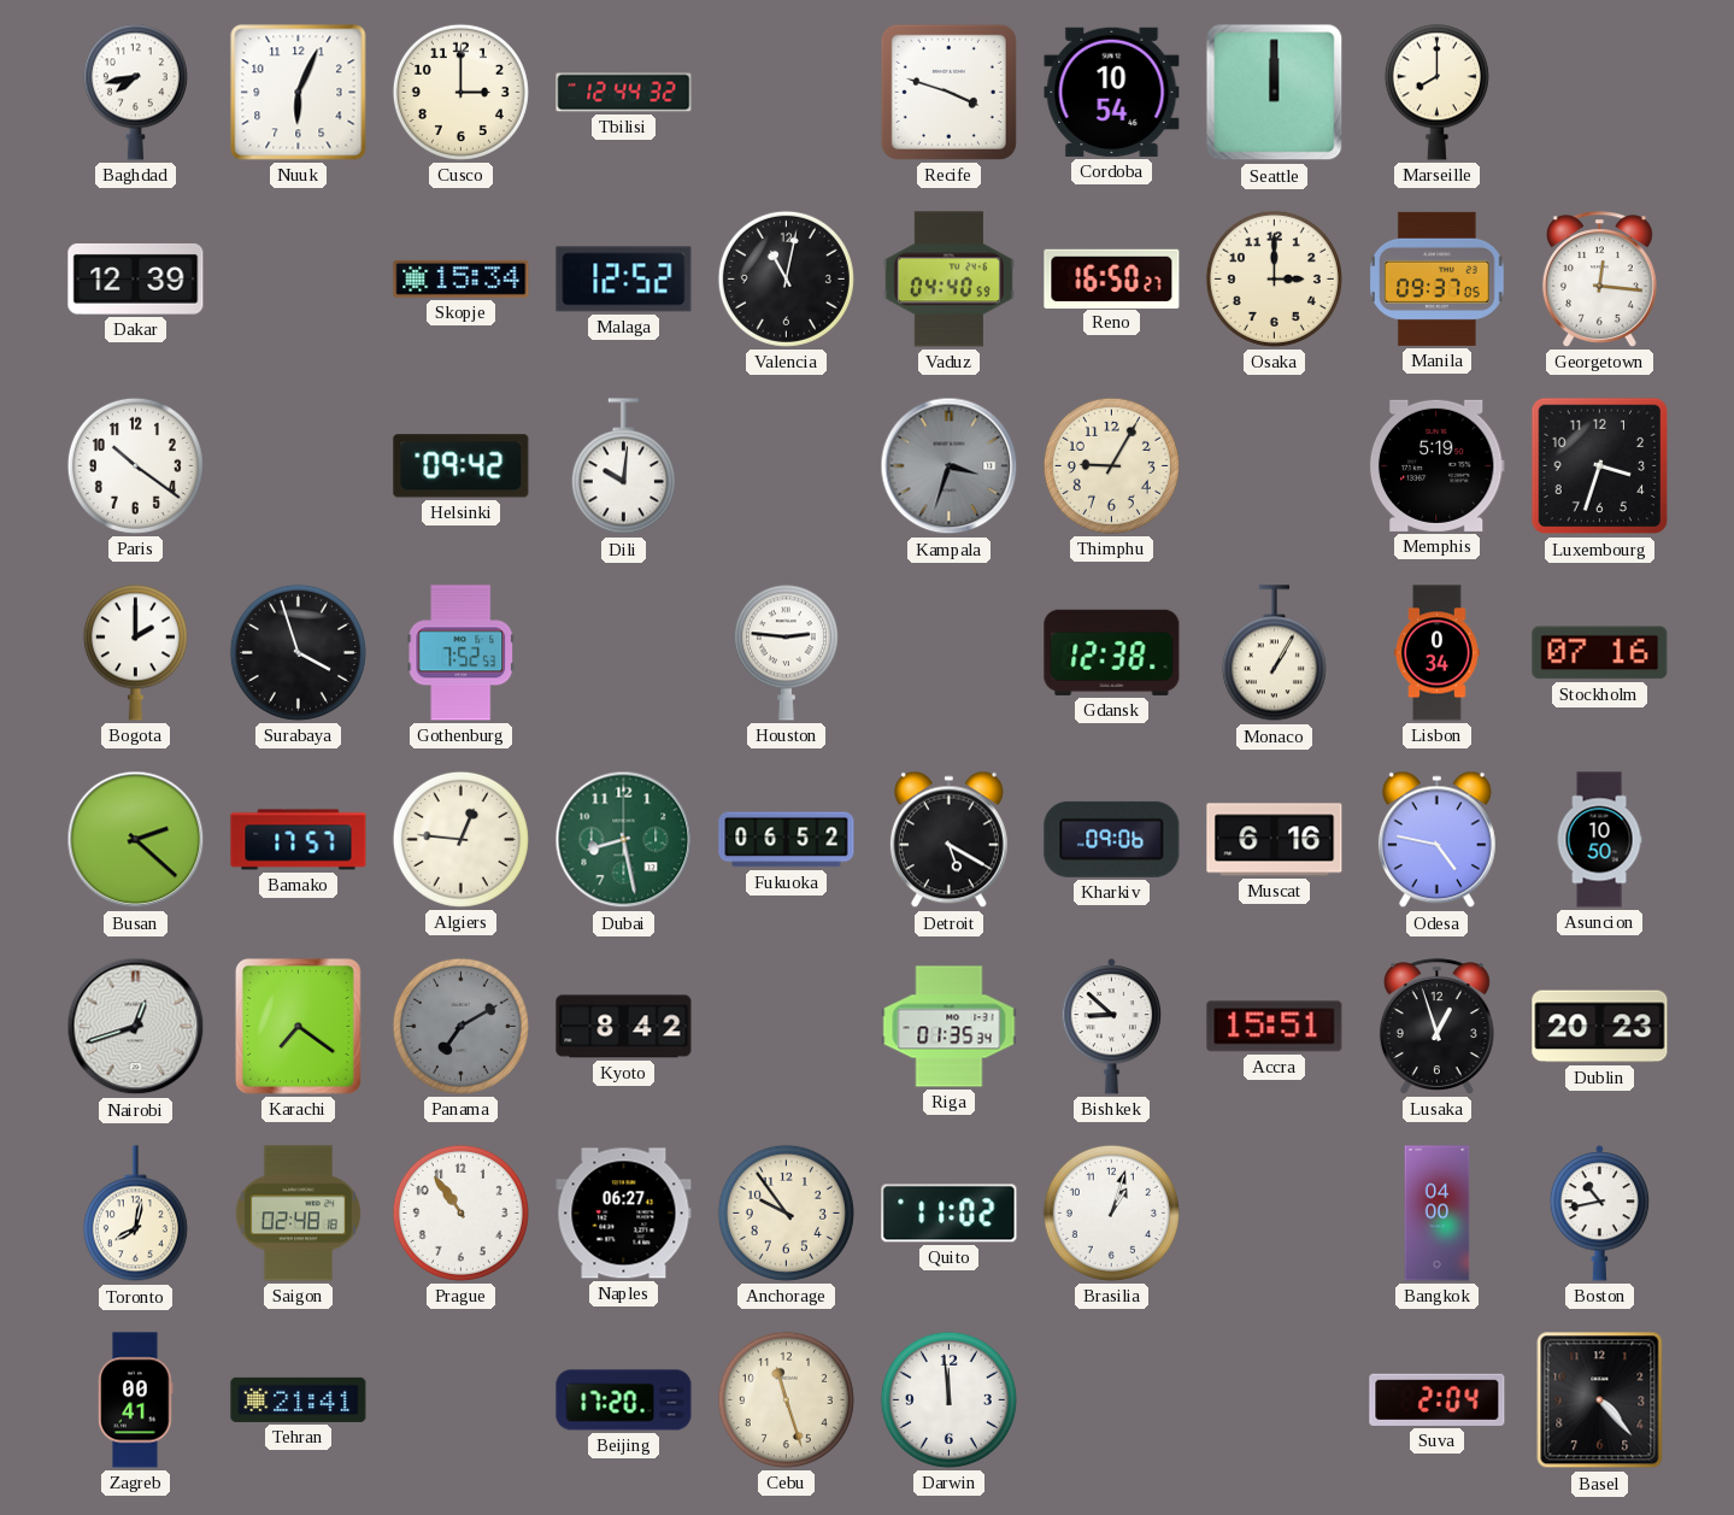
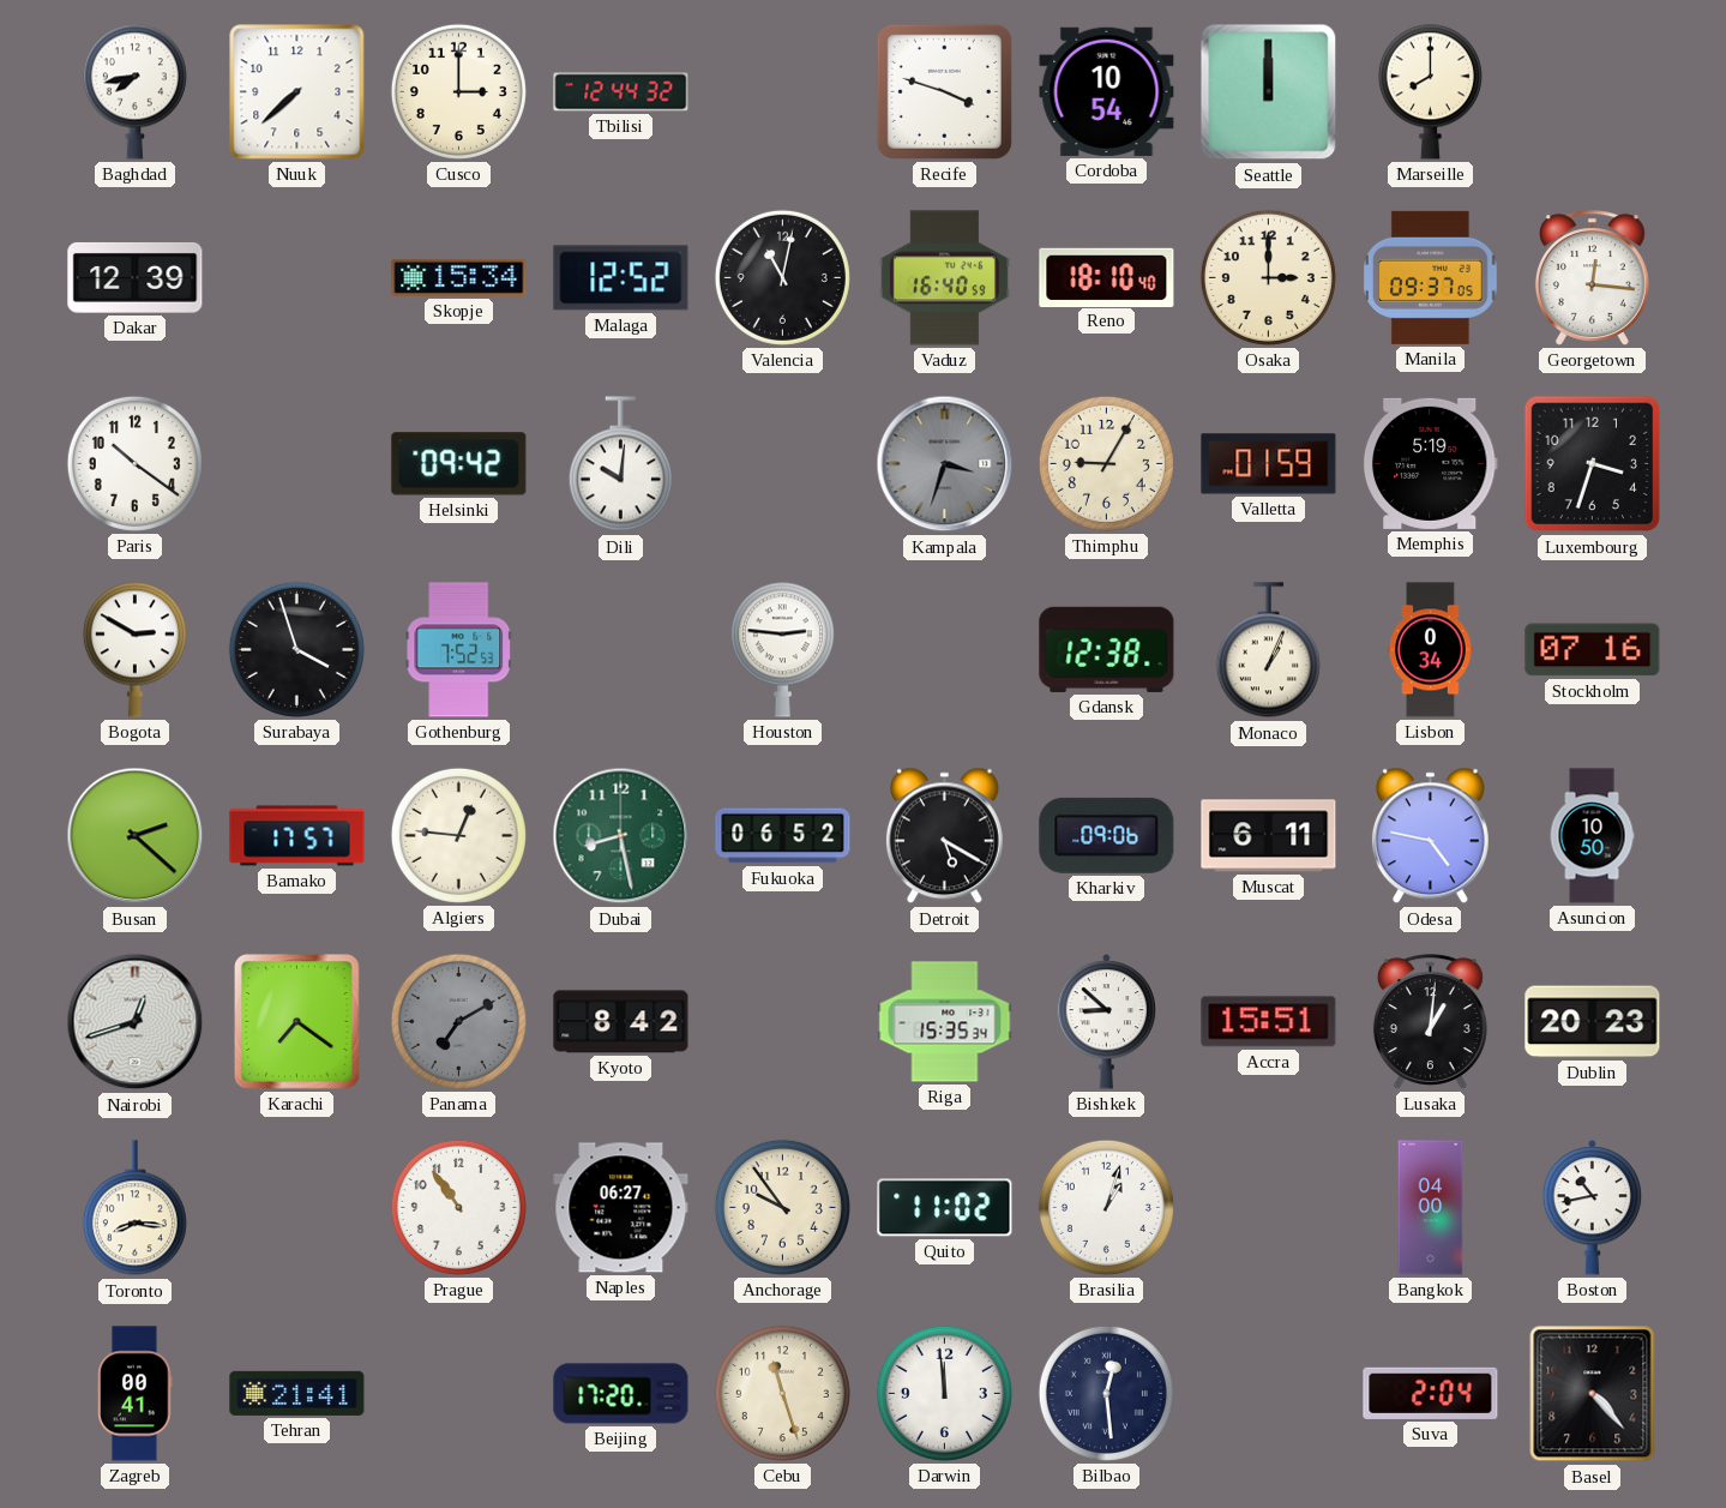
Nuuk: 6:04 -> 7:38
Vaduz: 04:40 -> 16:40
Reno: 16:50 -> 18:10
Valletta: none -> 01:59
Bogota: 2:00 -> 2:50
Monaco: 1:05 -> 1:04
Muscat: 6:16 -> 6:11
Riga: 01:35 -> 15:35
Lusaka: 12:57 -> 1:01
Toronto: 8:02 -> 8:16
Saigon: 02:48 -> none
Bilbao: none -> 12:29
